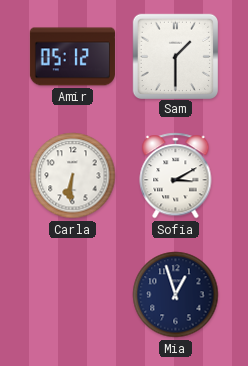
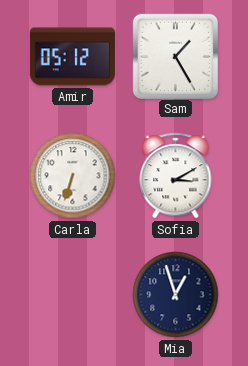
Sam: 1:30 -> 1:25
Carla: 6:31 -> 6:33
